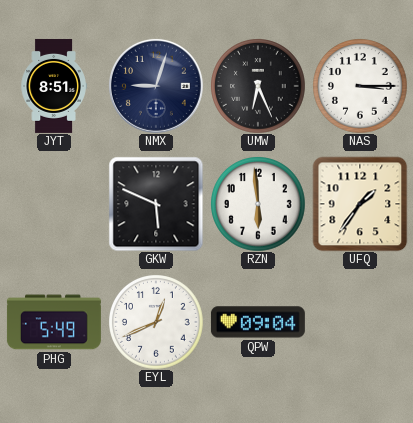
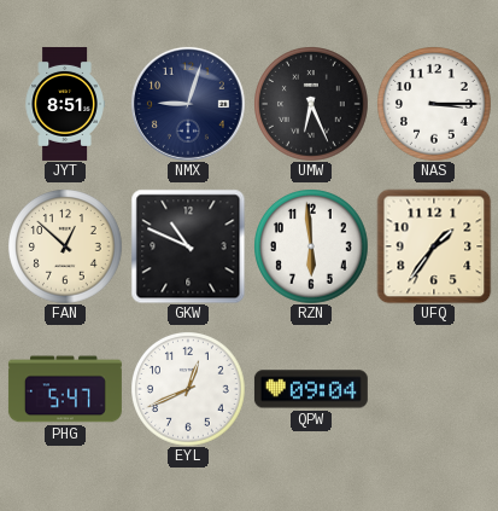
FAN: none -> 12:52
GKW: 5:49 -> 10:49
PHG: 5:49 -> 5:47
